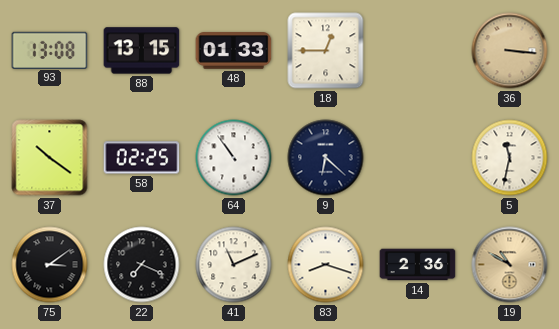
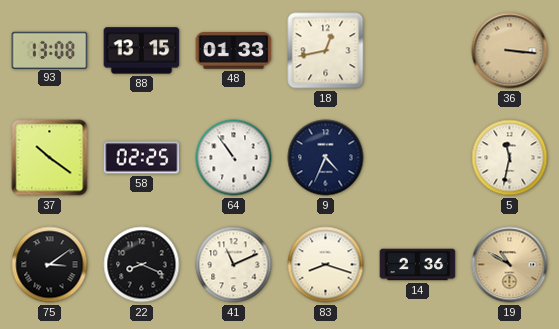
18: 12:45 -> 12:43
9: 6:22 -> 4:34
22: 7:19 -> 8:19
